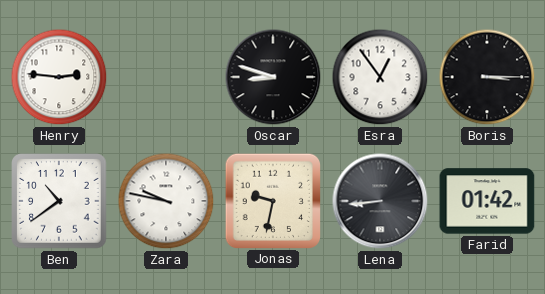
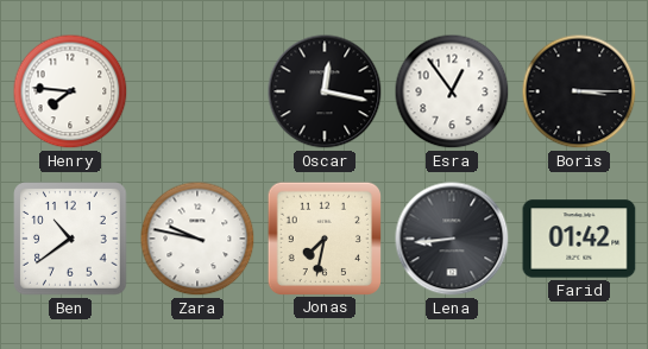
Henry: 2:46 -> 7:46
Oscar: 8:48 -> 12:17
Jonas: 9:32 -> 7:32
